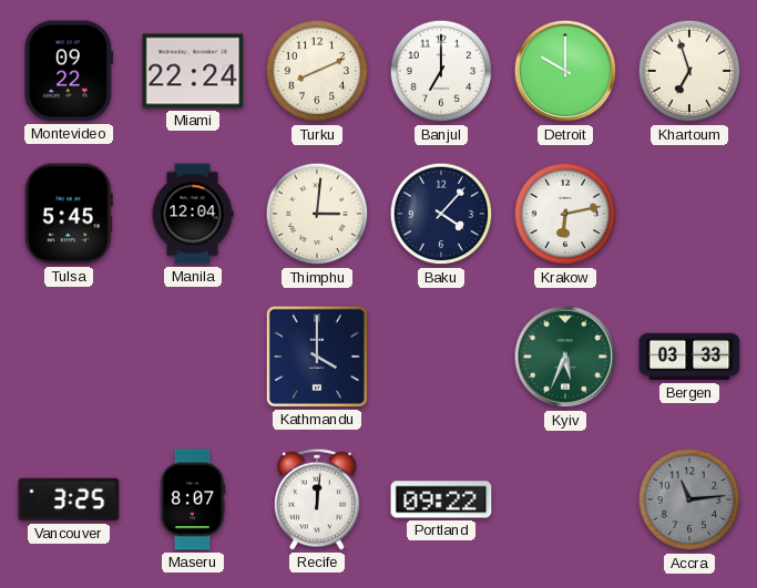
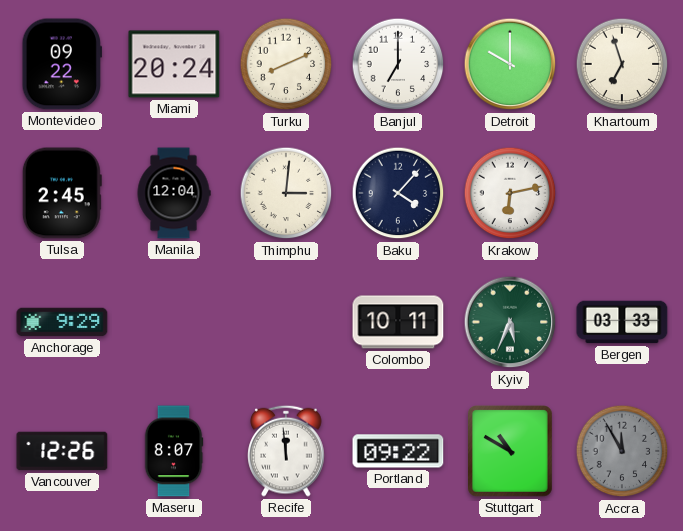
Miami: 22:24 -> 20:24
Tulsa: 5:45 -> 2:45
Anchorage: none -> 9:29
Kathmandu: 4:00 -> none
Colombo: none -> 10:11
Vancouver: 3:25 -> 12:26
Recife: 12:01 -> 11:59
Stuttgart: none -> 10:50
Accra: 11:14 -> 11:55
